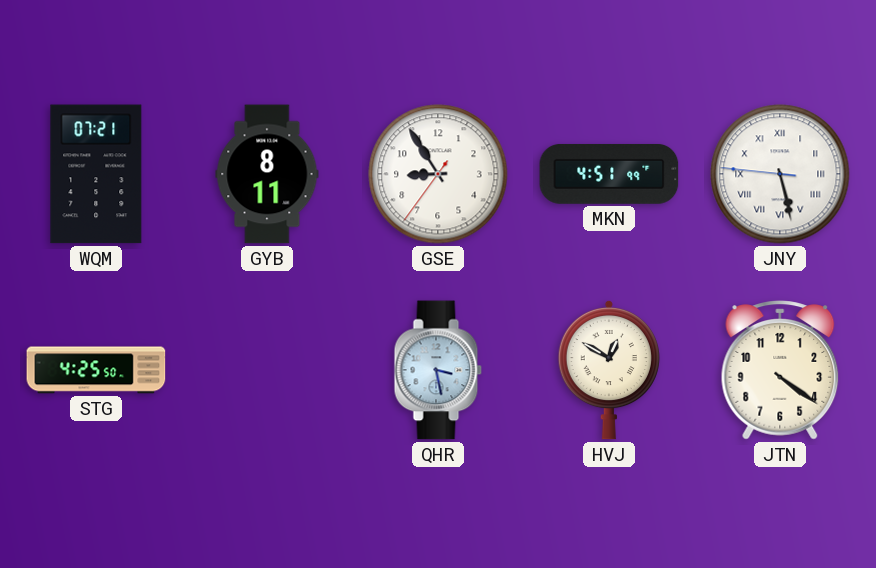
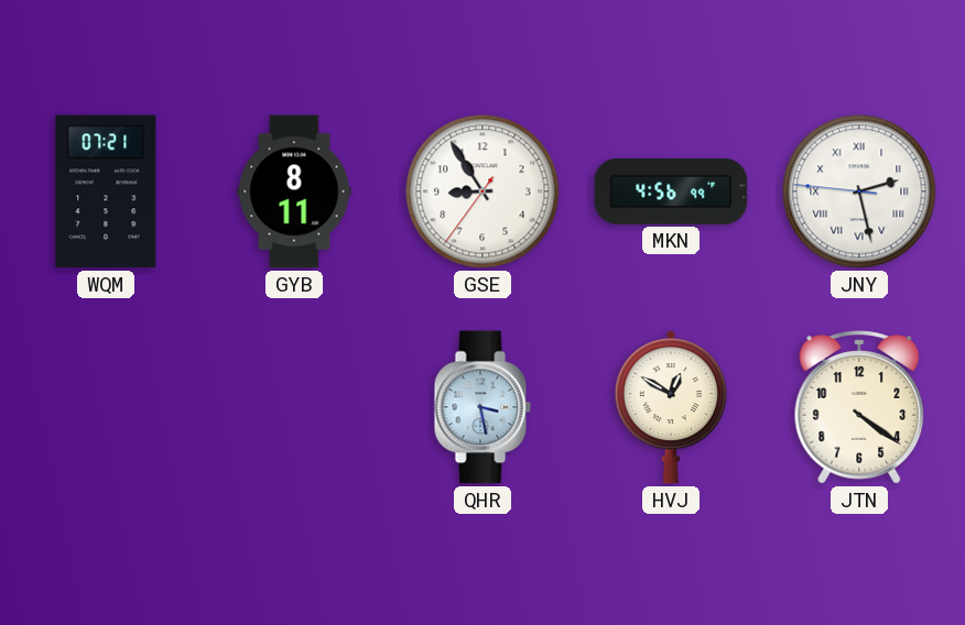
MKN: 4:51 -> 4:56
JNY: 5:27 -> 2:27
STG: 4:25 -> none
